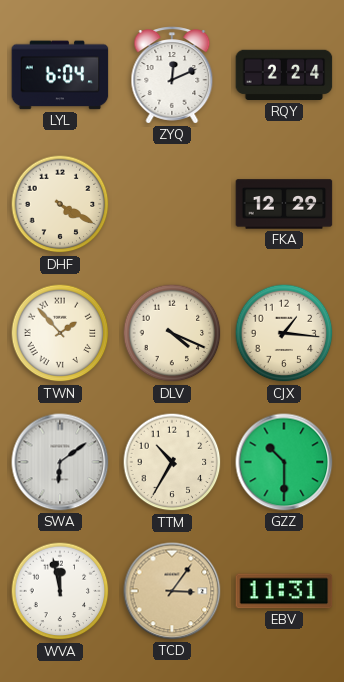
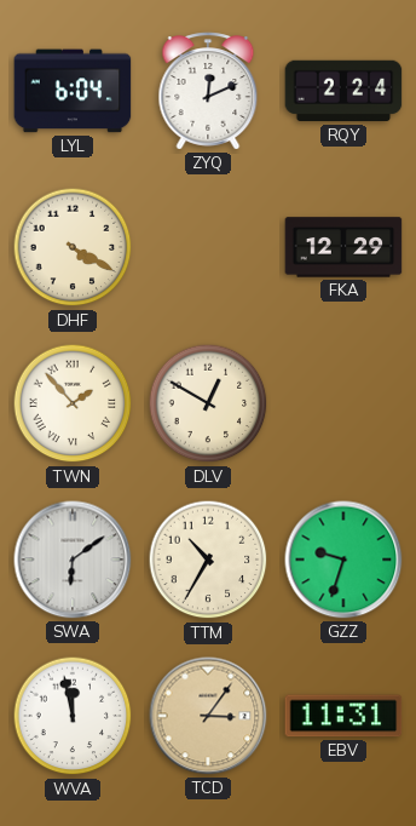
DLV: 4:19 -> 12:50
CJX: 1:16 -> none
GZZ: 10:30 -> 9:33
